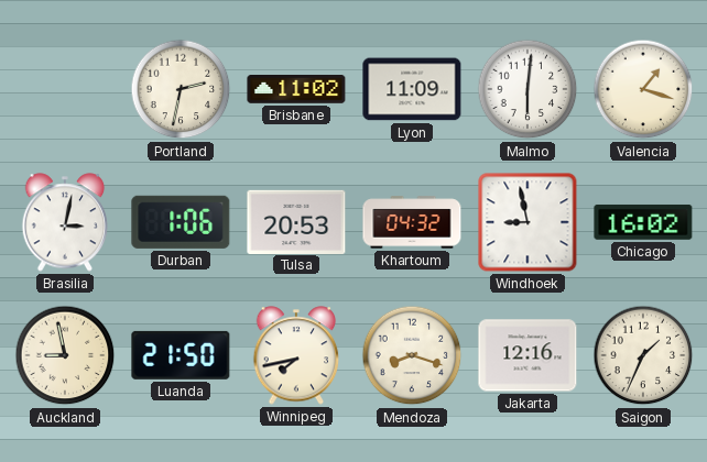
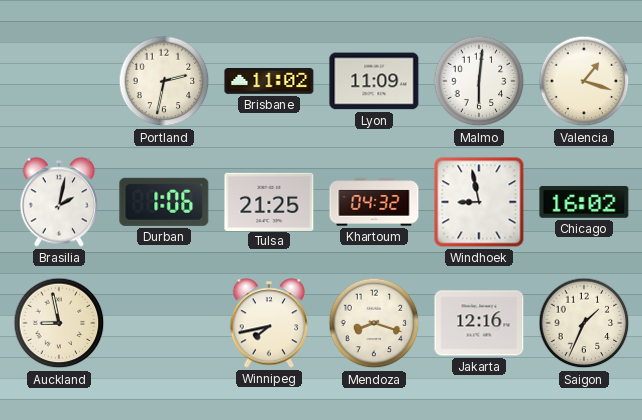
Brasilia: 3:02 -> 2:02
Tulsa: 20:53 -> 21:25
Luanda: 21:50 -> none
